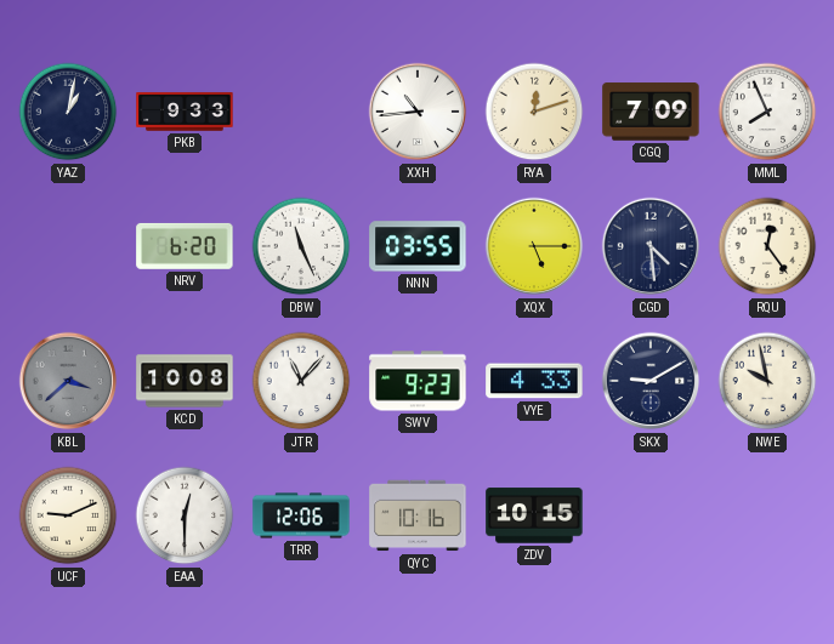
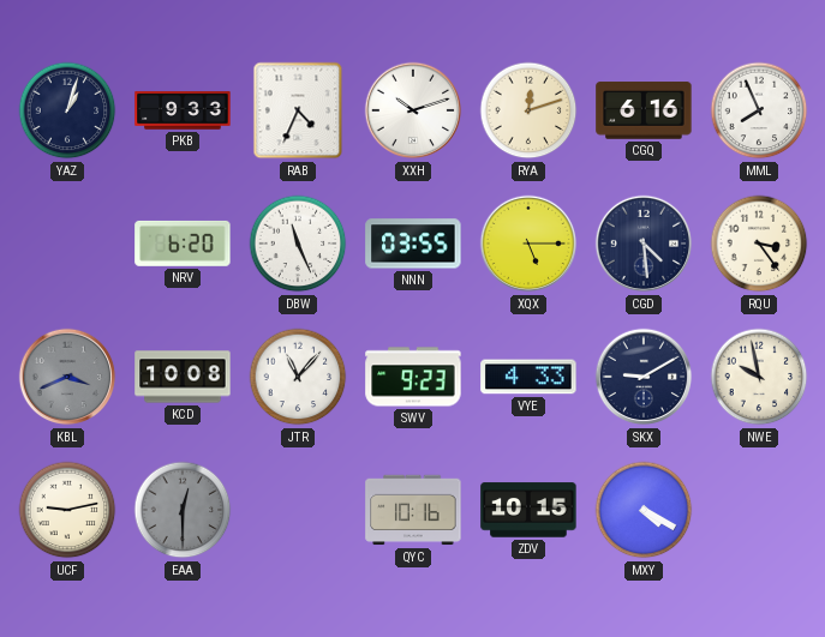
YAZ: 1:02 -> 1:03
RAB: none -> 4:34
XXH: 10:44 -> 10:12
CGQ: 7:09 -> 6:16
RQU: 12:24 -> 3:24
KBL: 3:38 -> 3:41
UCF: 9:11 -> 9:13
EAA dial: white -> grey
TRR: 12:06 -> none
MXY: none -> 4:20
